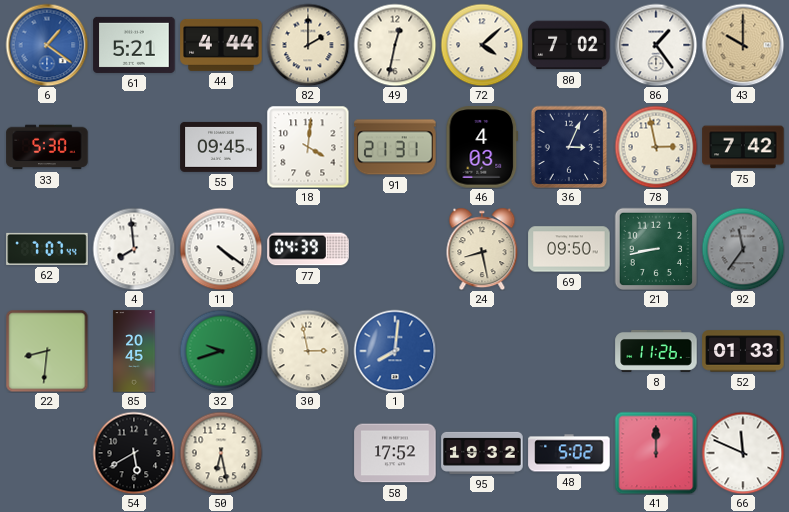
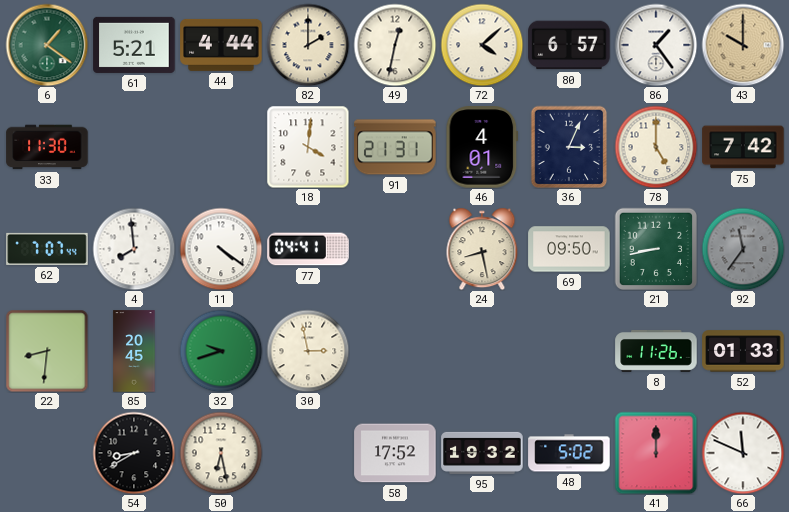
6 dial: blue -> green
80: 7:02 -> 6:57
33: 5:30 -> 11:30
55: 09:45 -> none
46: 4:03 -> 4:01
78: 2:58 -> 5:00
77: 04:39 -> 04:41
1: 8:01 -> none
54: 5:40 -> 8:40
